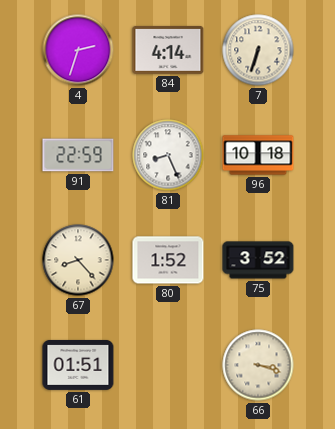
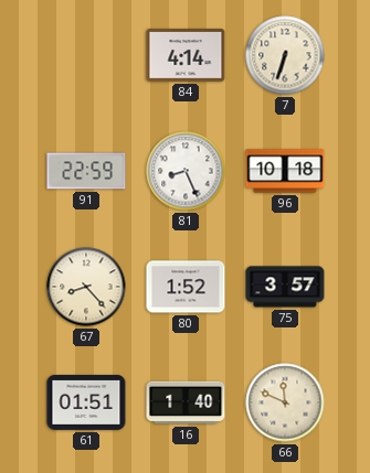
4: 2:33 -> none
75: 3:52 -> 3:57
16: none -> 1:40
66: 3:18 -> 11:49
